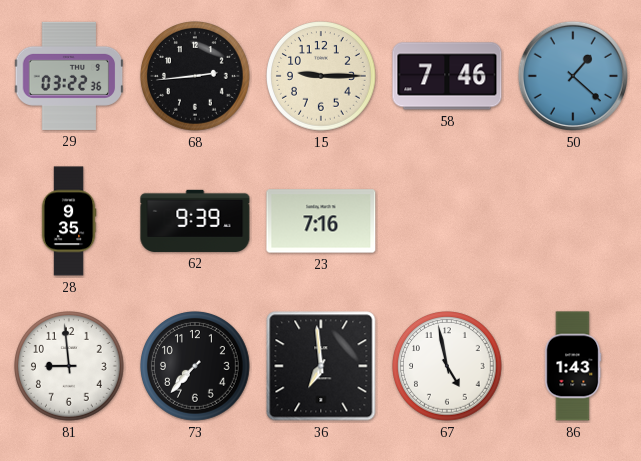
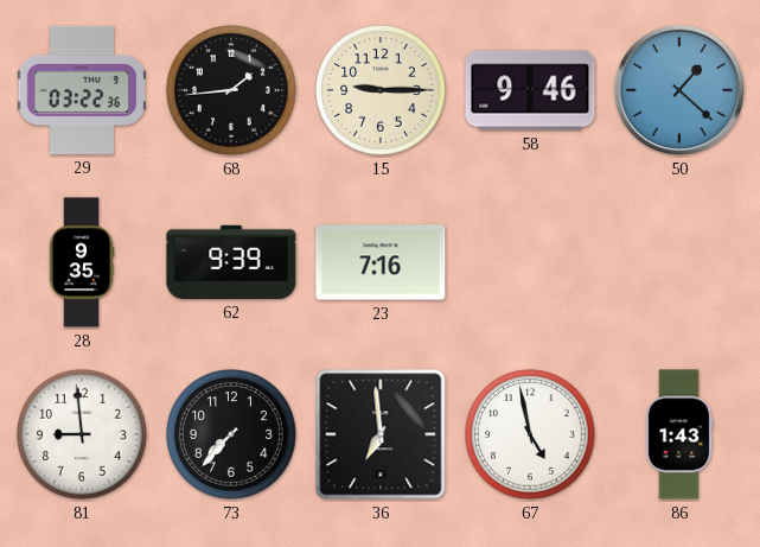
68: 2:44 -> 1:44
58: 7:46 -> 9:46
